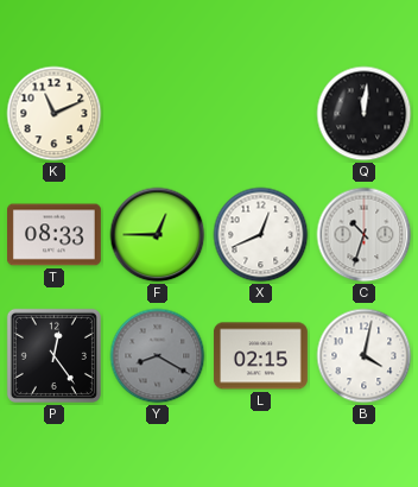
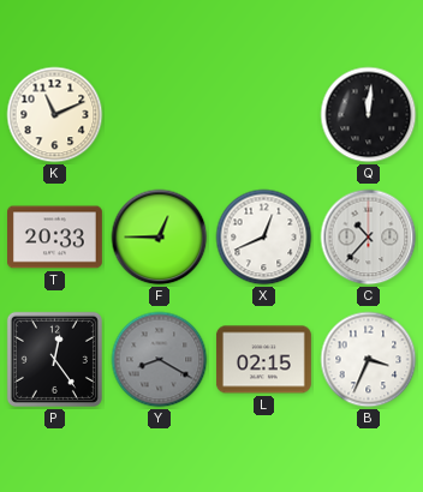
T: 08:33 -> 20:33
C: 10:33 -> 10:37
B: 4:02 -> 3:34
